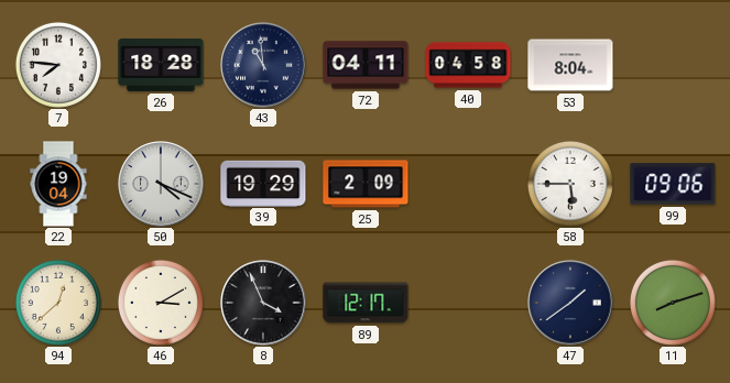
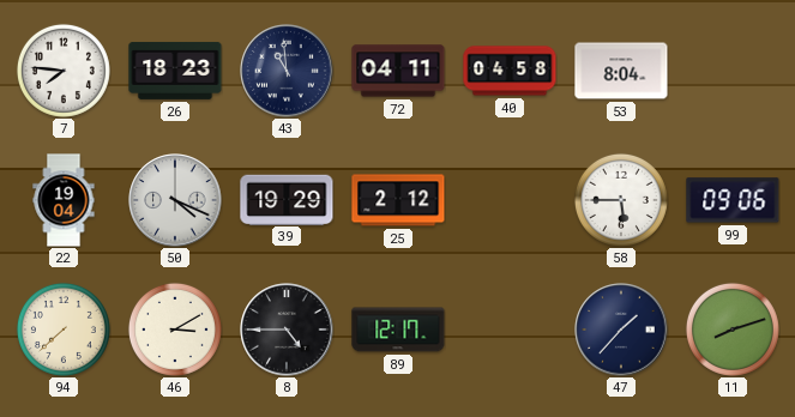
26: 18:28 -> 18:23
25: 2:09 -> 2:12
94: 12:38 -> 7:38
8: 3:56 -> 4:45
47: 1:39 -> 1:37
